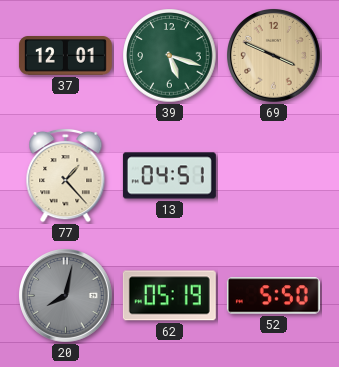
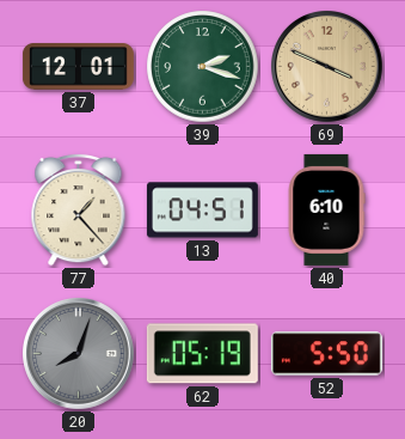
39: 5:18 -> 2:18
40: none -> 6:10
20: 8:02 -> 8:03
